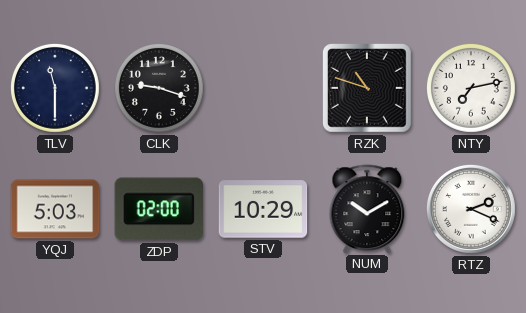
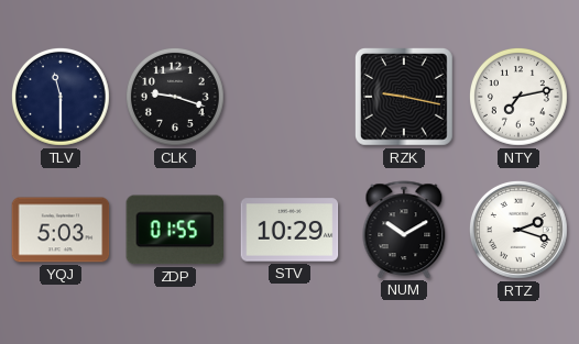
RZK: 10:48 -> 9:17
ZDP: 02:00 -> 01:55
RTZ: 2:19 -> 2:18
